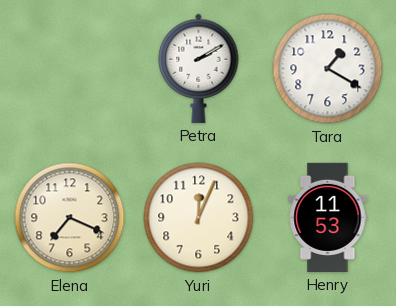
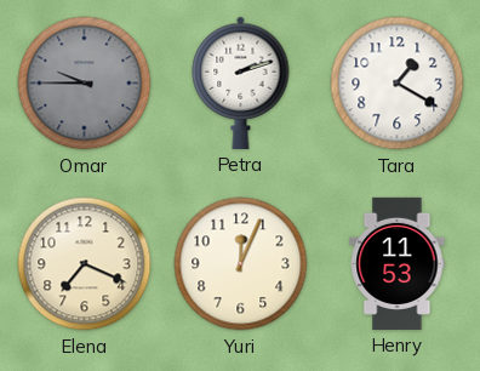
Omar: none -> 9:45
Petra: 2:10 -> 2:12
